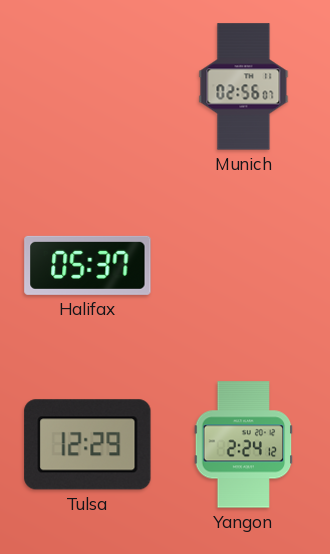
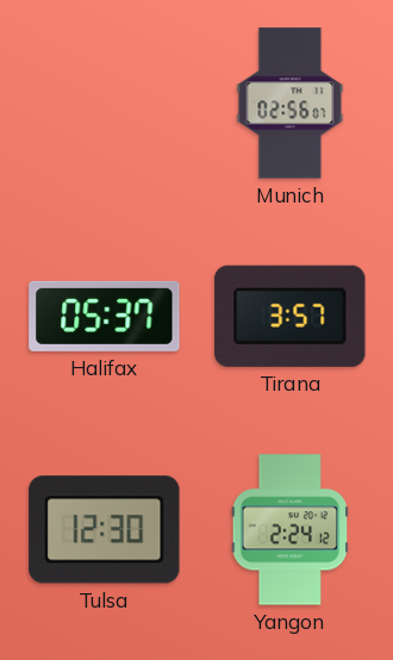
Tirana: none -> 3:57
Tulsa: 12:29 -> 12:30
